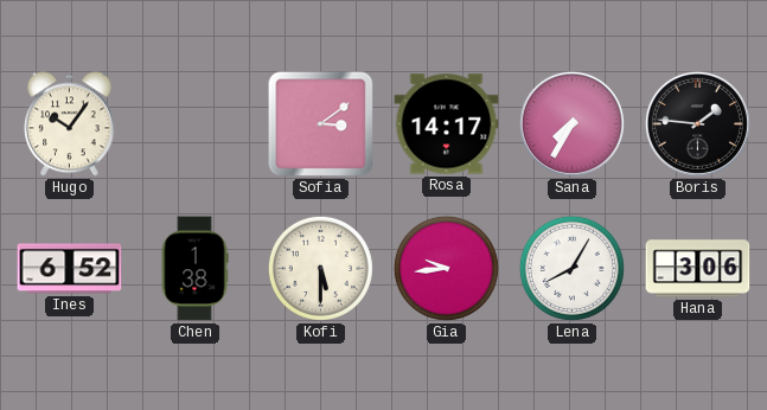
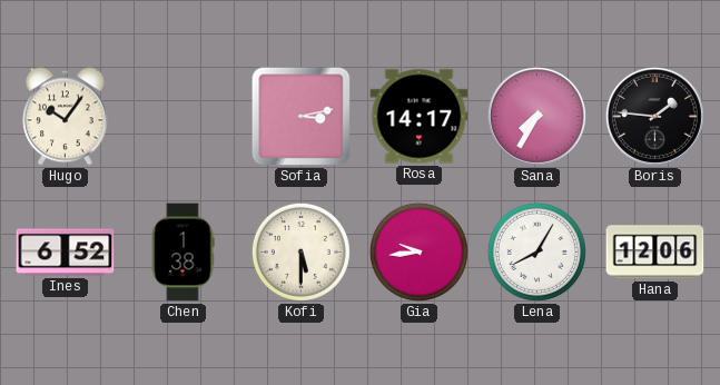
Sofia: 3:09 -> 3:13
Hana: 3:06 -> 12:06
